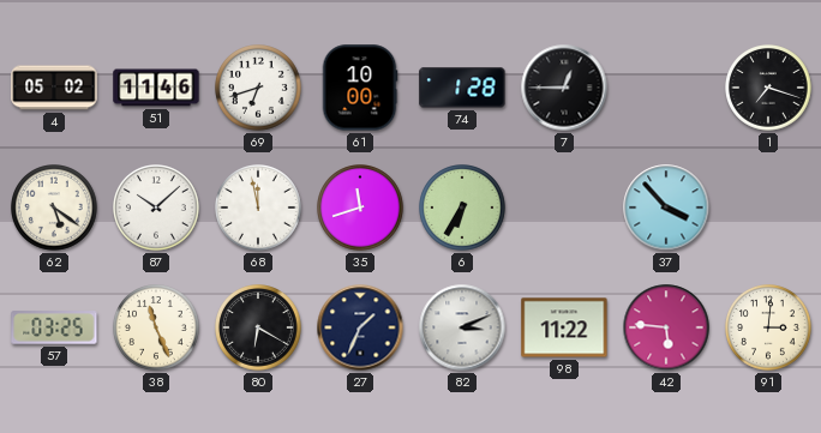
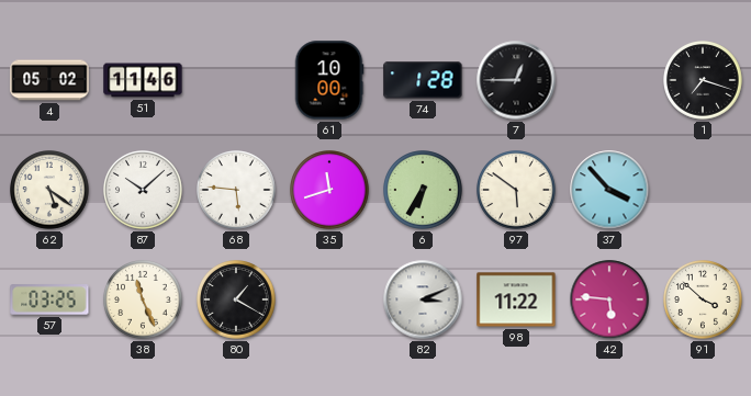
69: 6:42 -> none
68: 11:58 -> 5:46
97: none -> 5:51
80: 6:20 -> 1:20
27: 1:34 -> none
91: 3:01 -> 3:52
